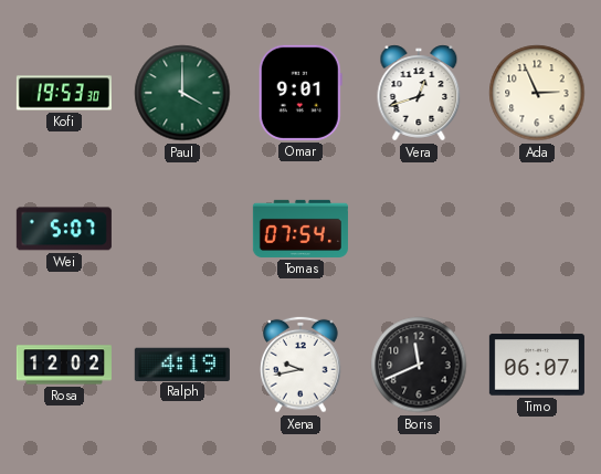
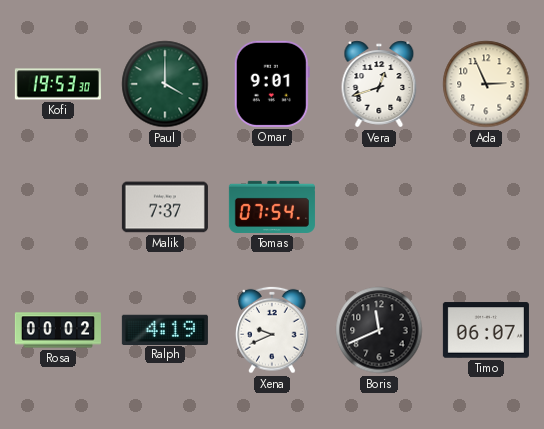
Wei: 5:07 -> none
Malik: none -> 7:37
Rosa: 12:02 -> 00:02
Xena: 9:43 -> 9:41
